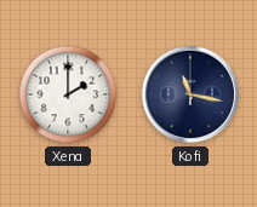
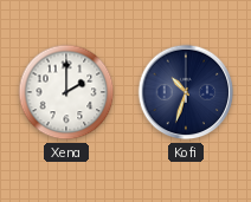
Kofi: 11:17 -> 10:33
